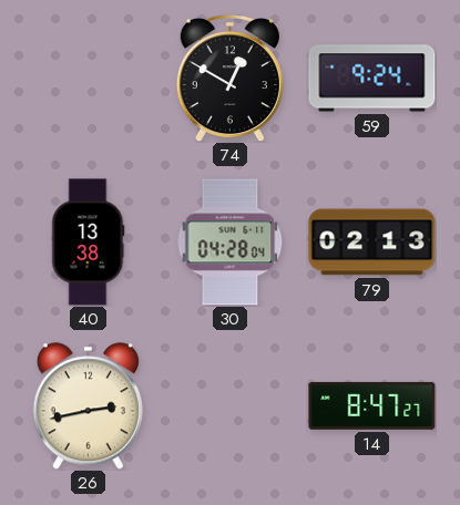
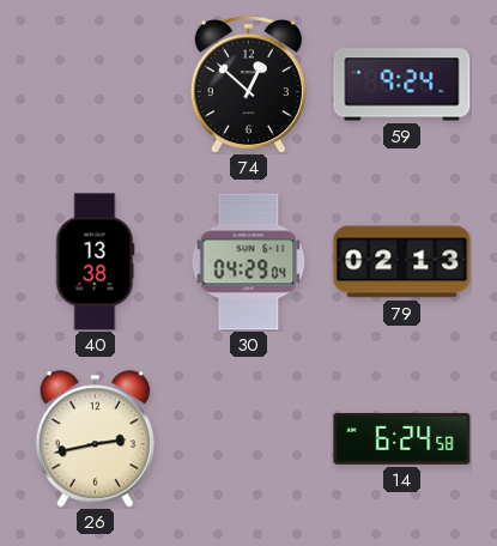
74: 12:50 -> 12:52
30: 04:28 -> 04:29
14: 8:47 -> 6:24
